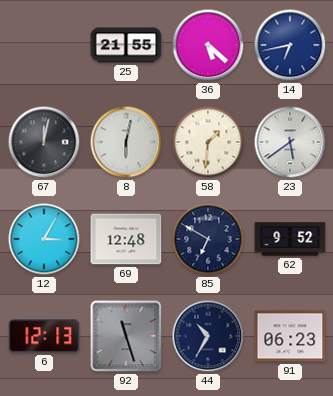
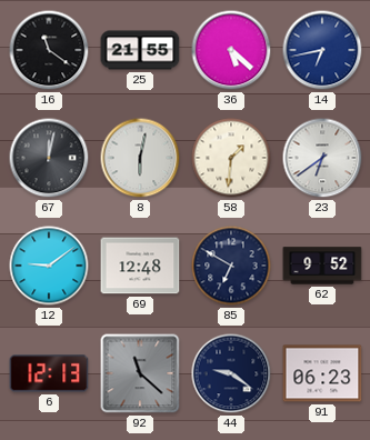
16: none -> 11:21
23: 5:39 -> 6:39
12: 3:05 -> 9:09
92: 11:27 -> 11:22
44: 10:35 -> 9:21
